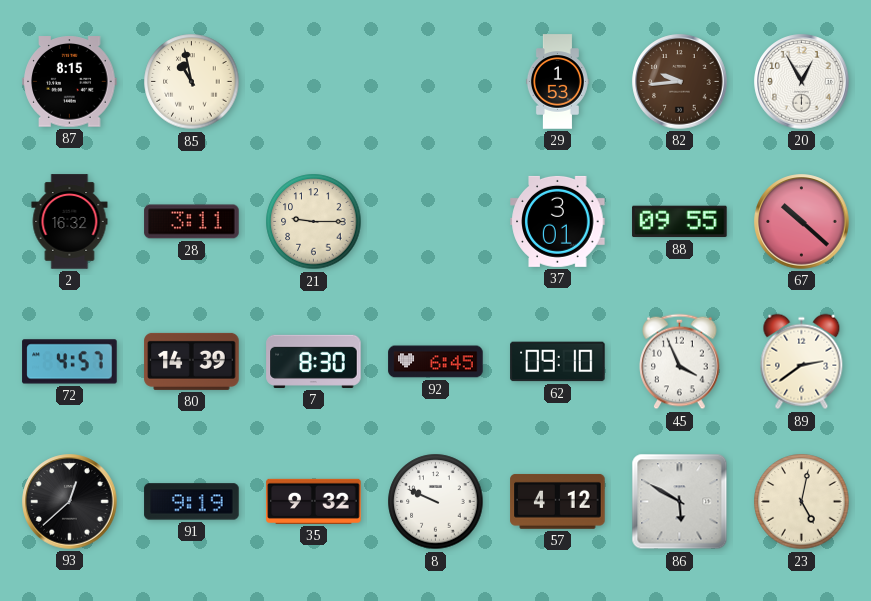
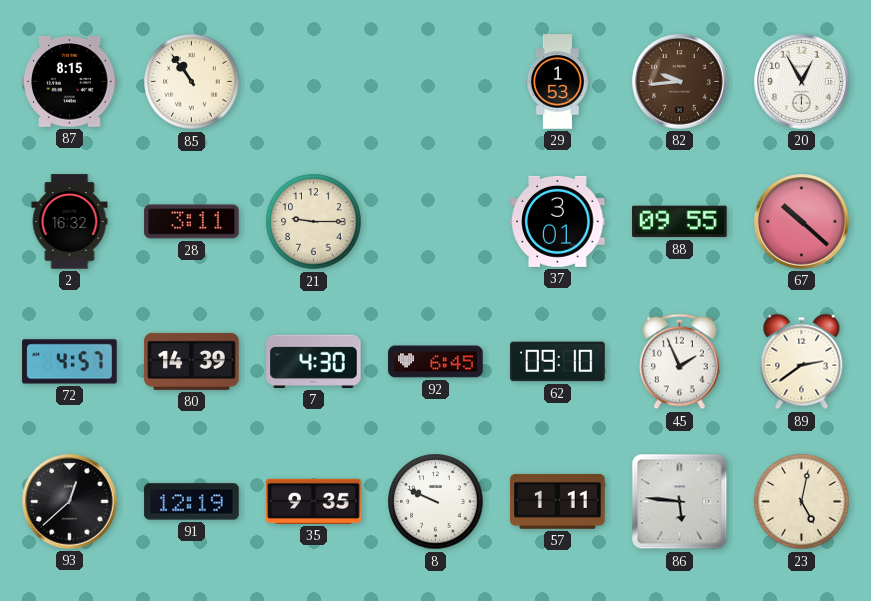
85: 10:58 -> 10:54
7: 8:30 -> 4:30
45: 3:56 -> 1:56
91: 9:19 -> 12:19
35: 9:32 -> 9:35
57: 4:12 -> 1:11
86: 5:50 -> 5:46
